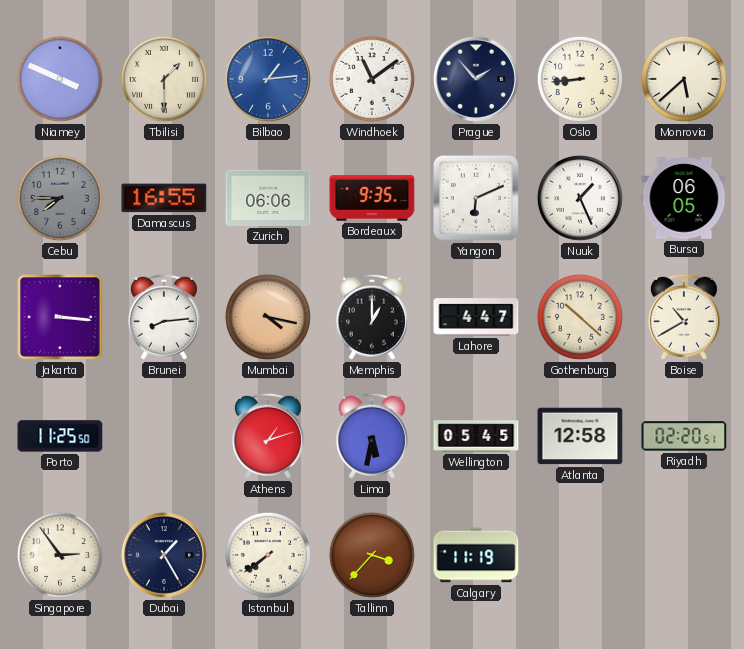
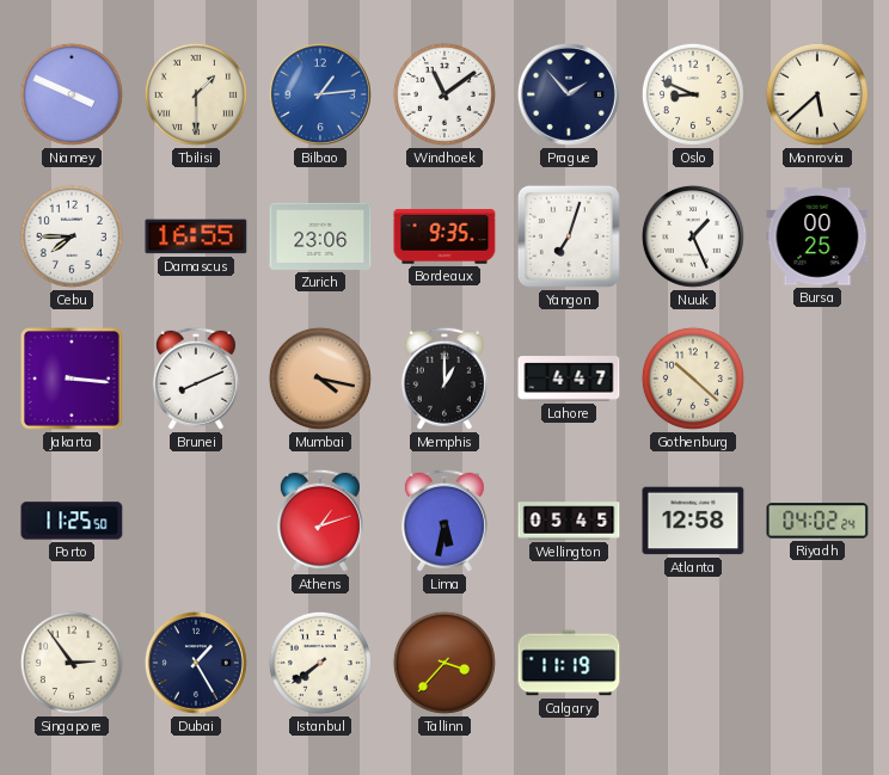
Oslo: 8:44 -> 8:49
Cebu dial: grey -> white
Zurich: 06:06 -> 23:06
Yangon: 6:11 -> 7:03
Bursa: 06:05 -> 00:25
Brunei: 8:14 -> 8:11
Boise: 10:40 -> none
Riyadh: 02:20 -> 04:02
